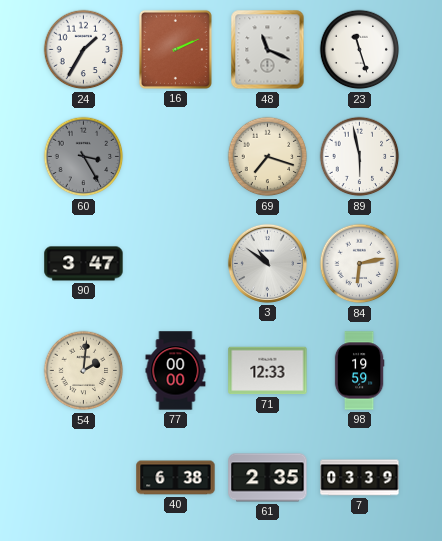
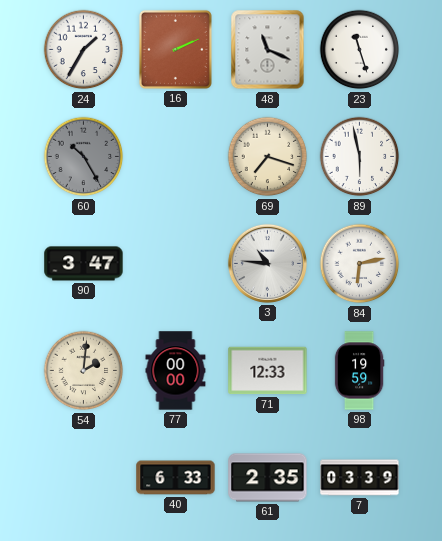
60: 3:25 -> 10:25
3: 10:51 -> 10:46
40: 6:38 -> 6:33
